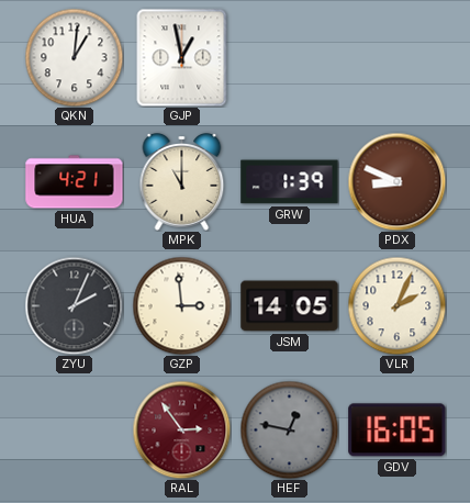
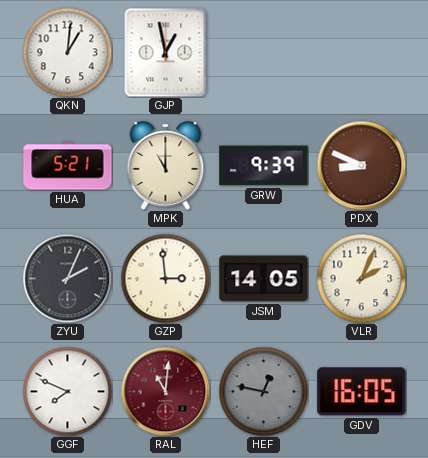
HUA: 4:21 -> 5:21
GRW: 1:39 -> 9:39
GGF: none -> 7:49
RAL: 2:54 -> 11:01
